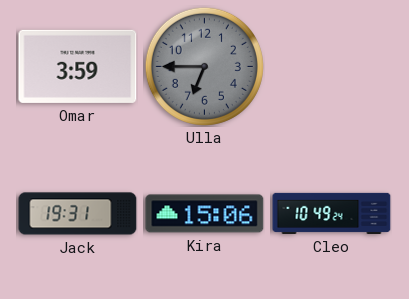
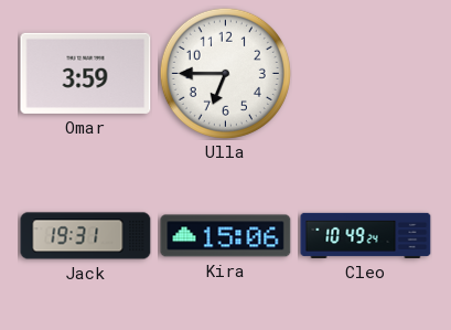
Ulla dial: grey -> white
